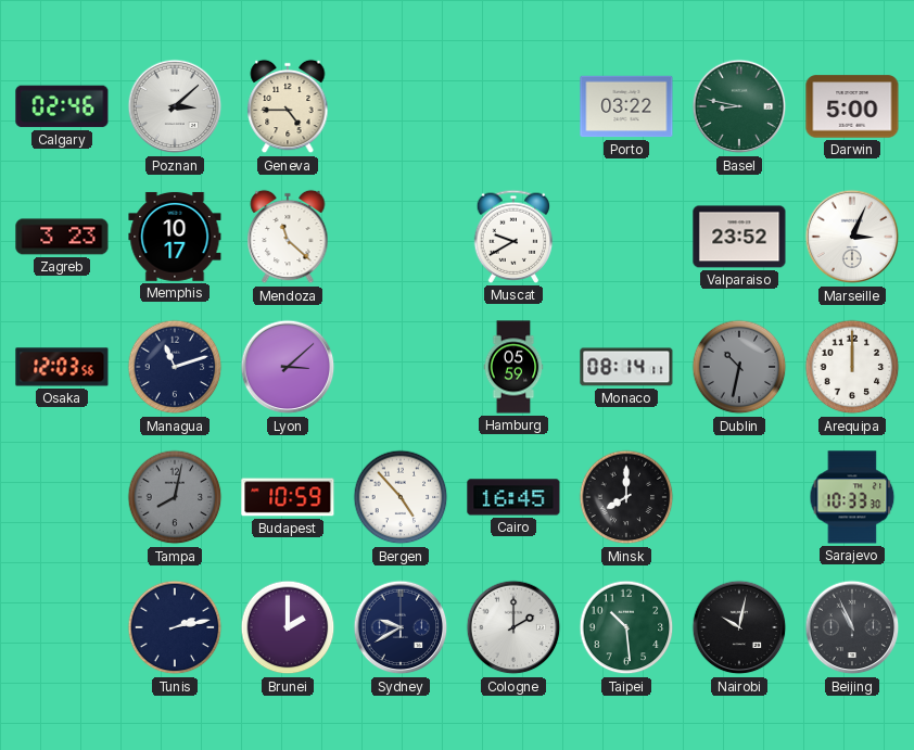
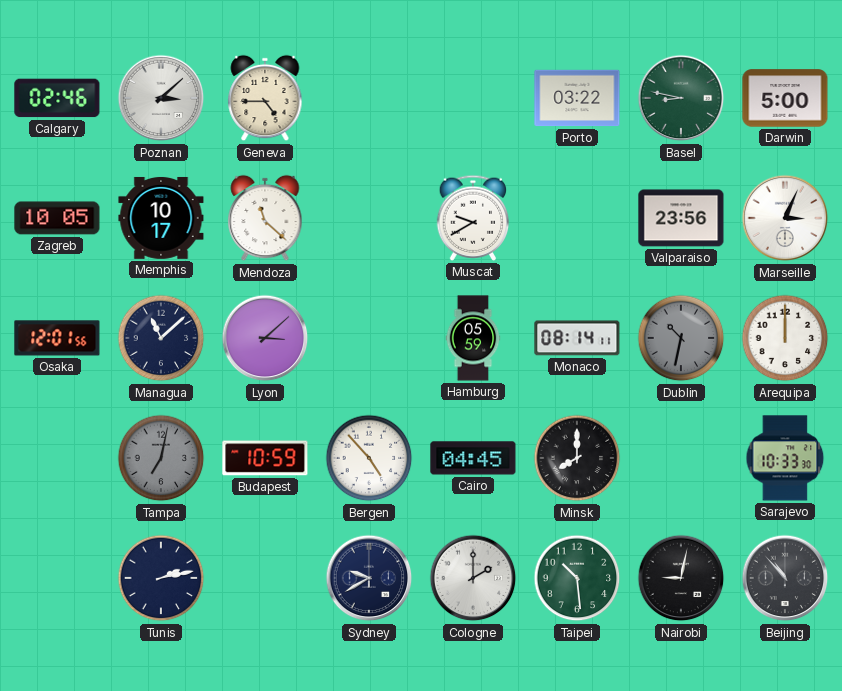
Zagreb: 3:23 -> 10:05
Valparaiso: 23:52 -> 23:56
Osaka: 12:03 -> 12:01
Managua: 11:12 -> 11:08
Tampa: 8:02 -> 7:02
Cairo: 16:45 -> 04:45
Brunei: 2:00 -> none
Nairobi: 10:02 -> 9:02
Beijing: 10:56 -> 10:53
